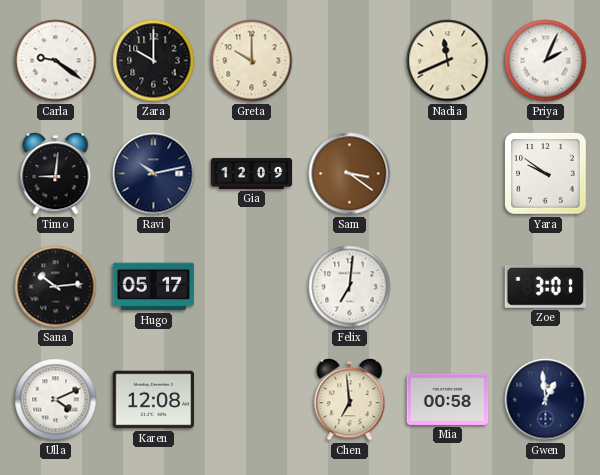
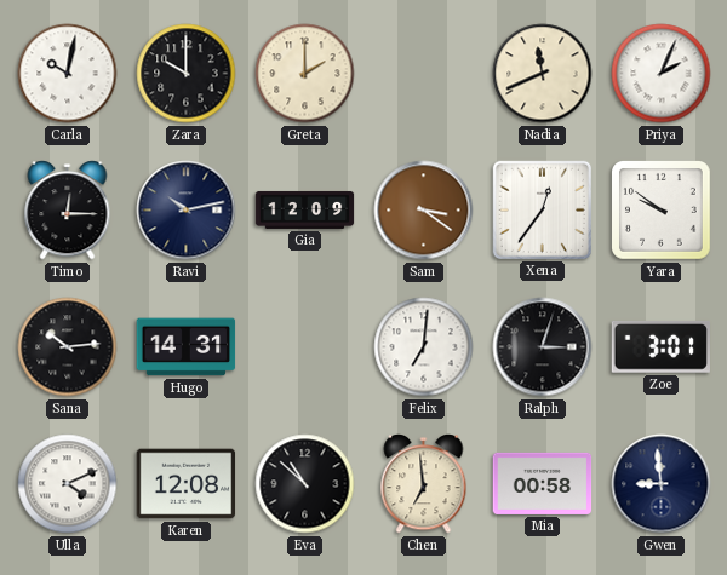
Carla: 9:21 -> 10:02
Greta: 10:00 -> 2:00
Timo: 9:01 -> 12:15
Xena: none -> 12:36
Hugo: 05:17 -> 14:31
Ralph: none -> 3:03
Eva: none -> 10:52
Gwen: 12:59 -> 8:59
